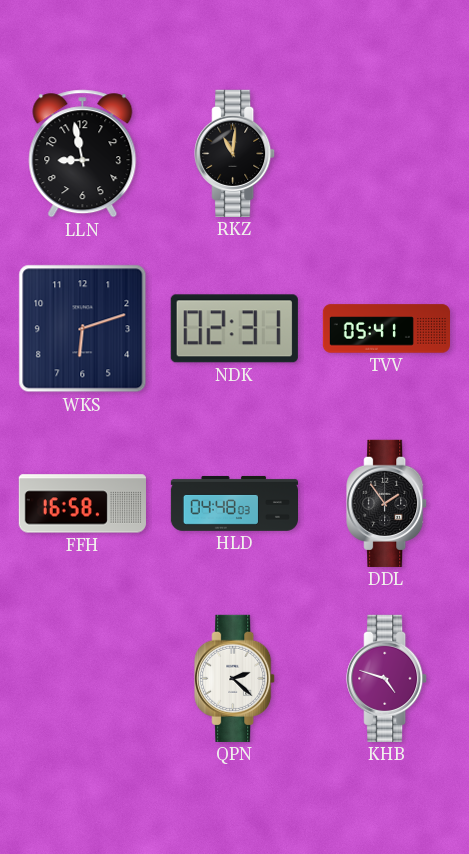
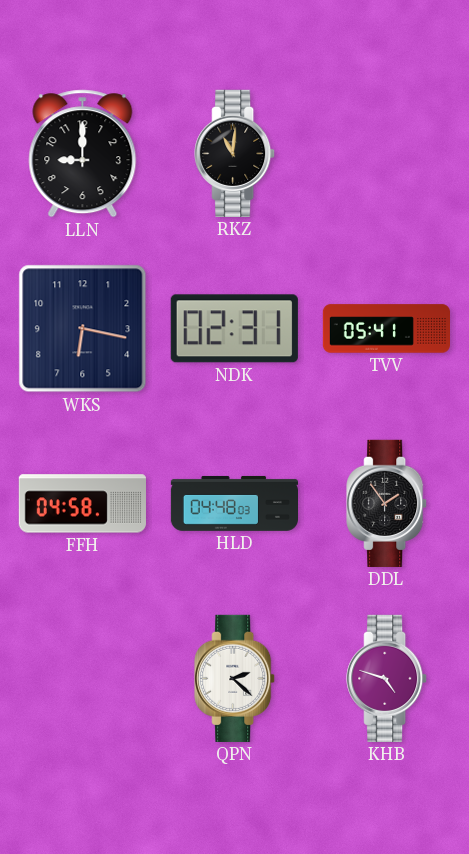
LLN: 8:58 -> 9:00
WKS: 6:12 -> 6:17
FFH: 16:58 -> 04:58
